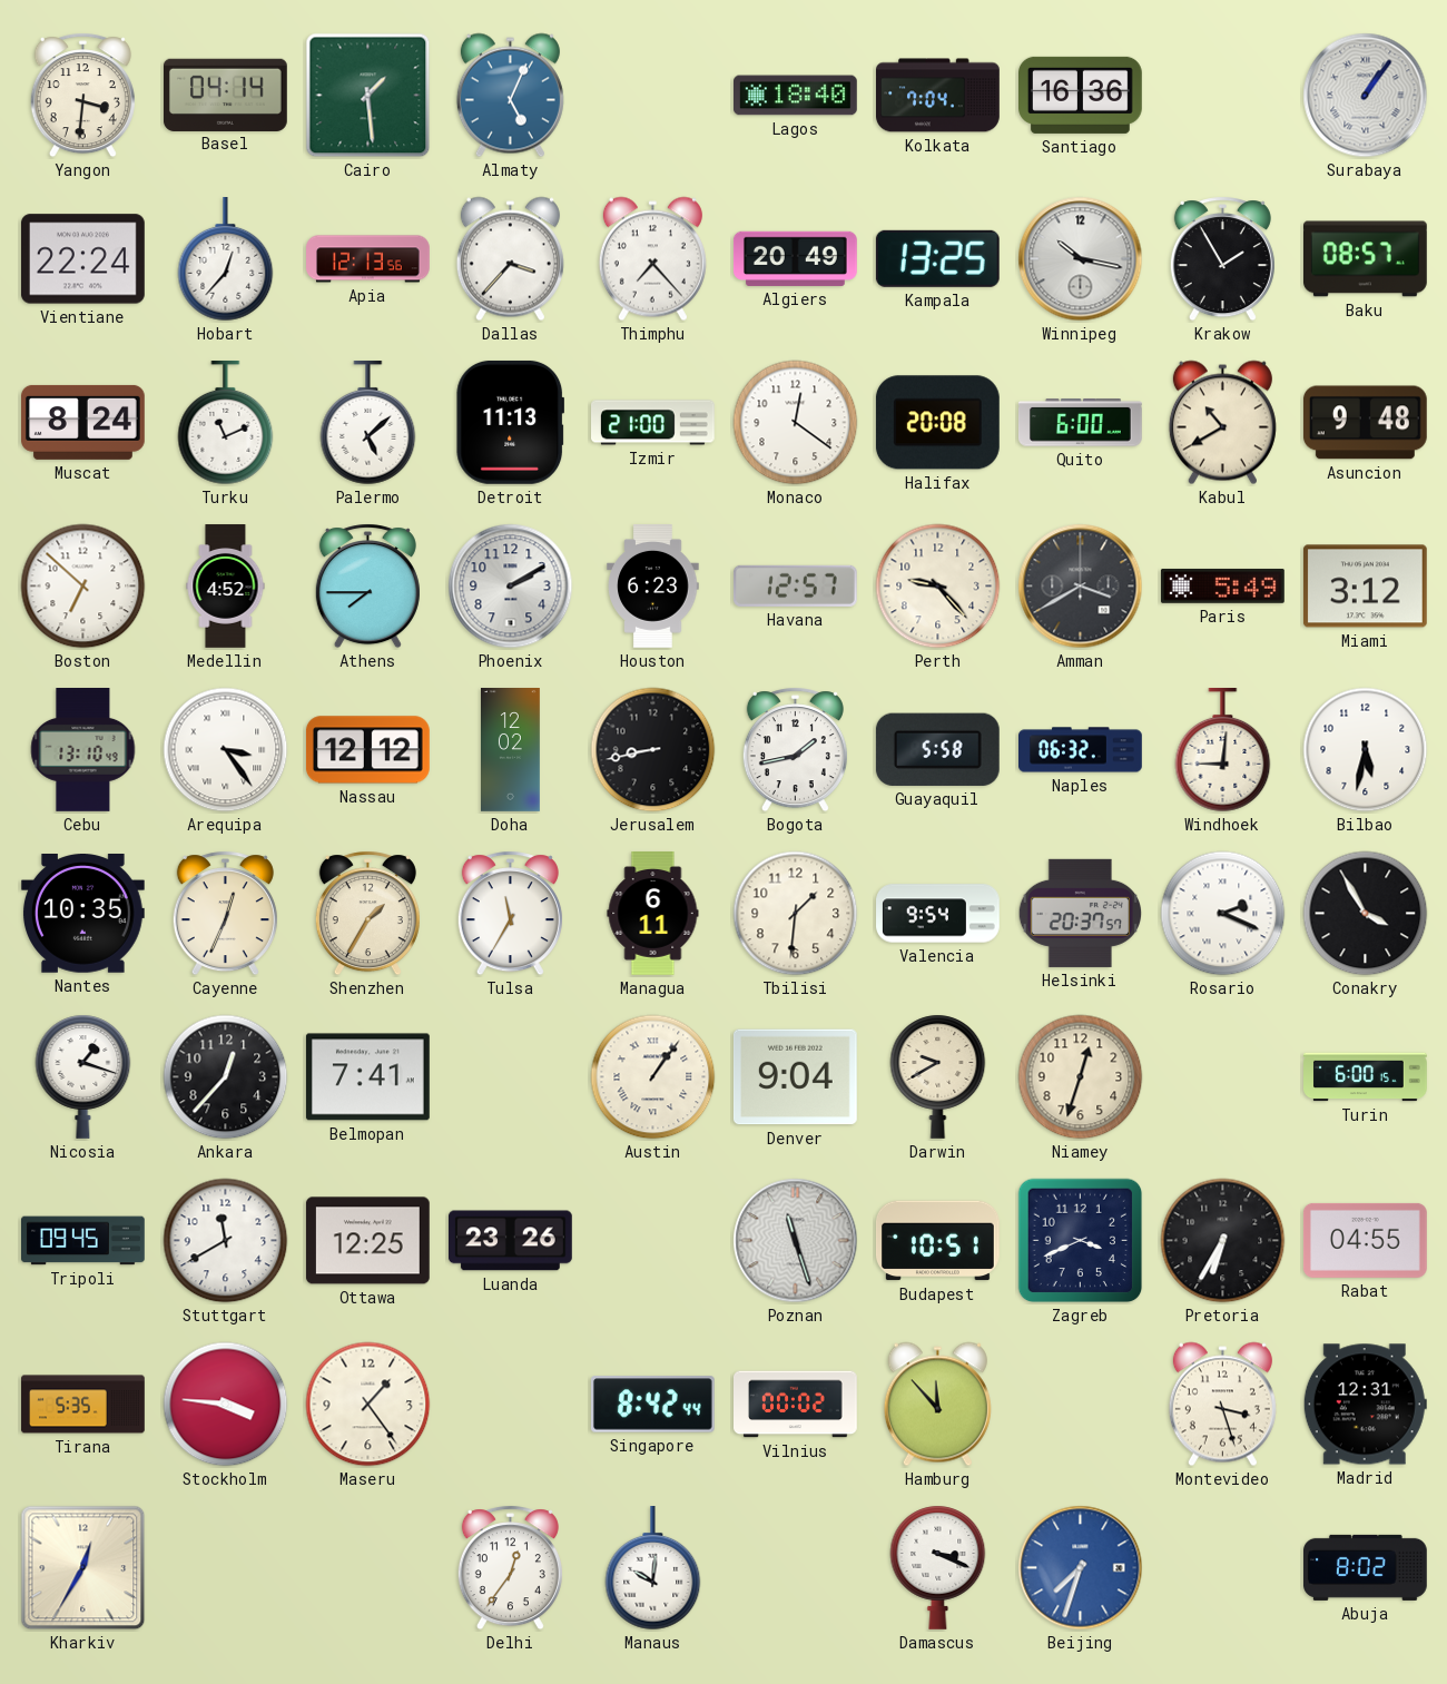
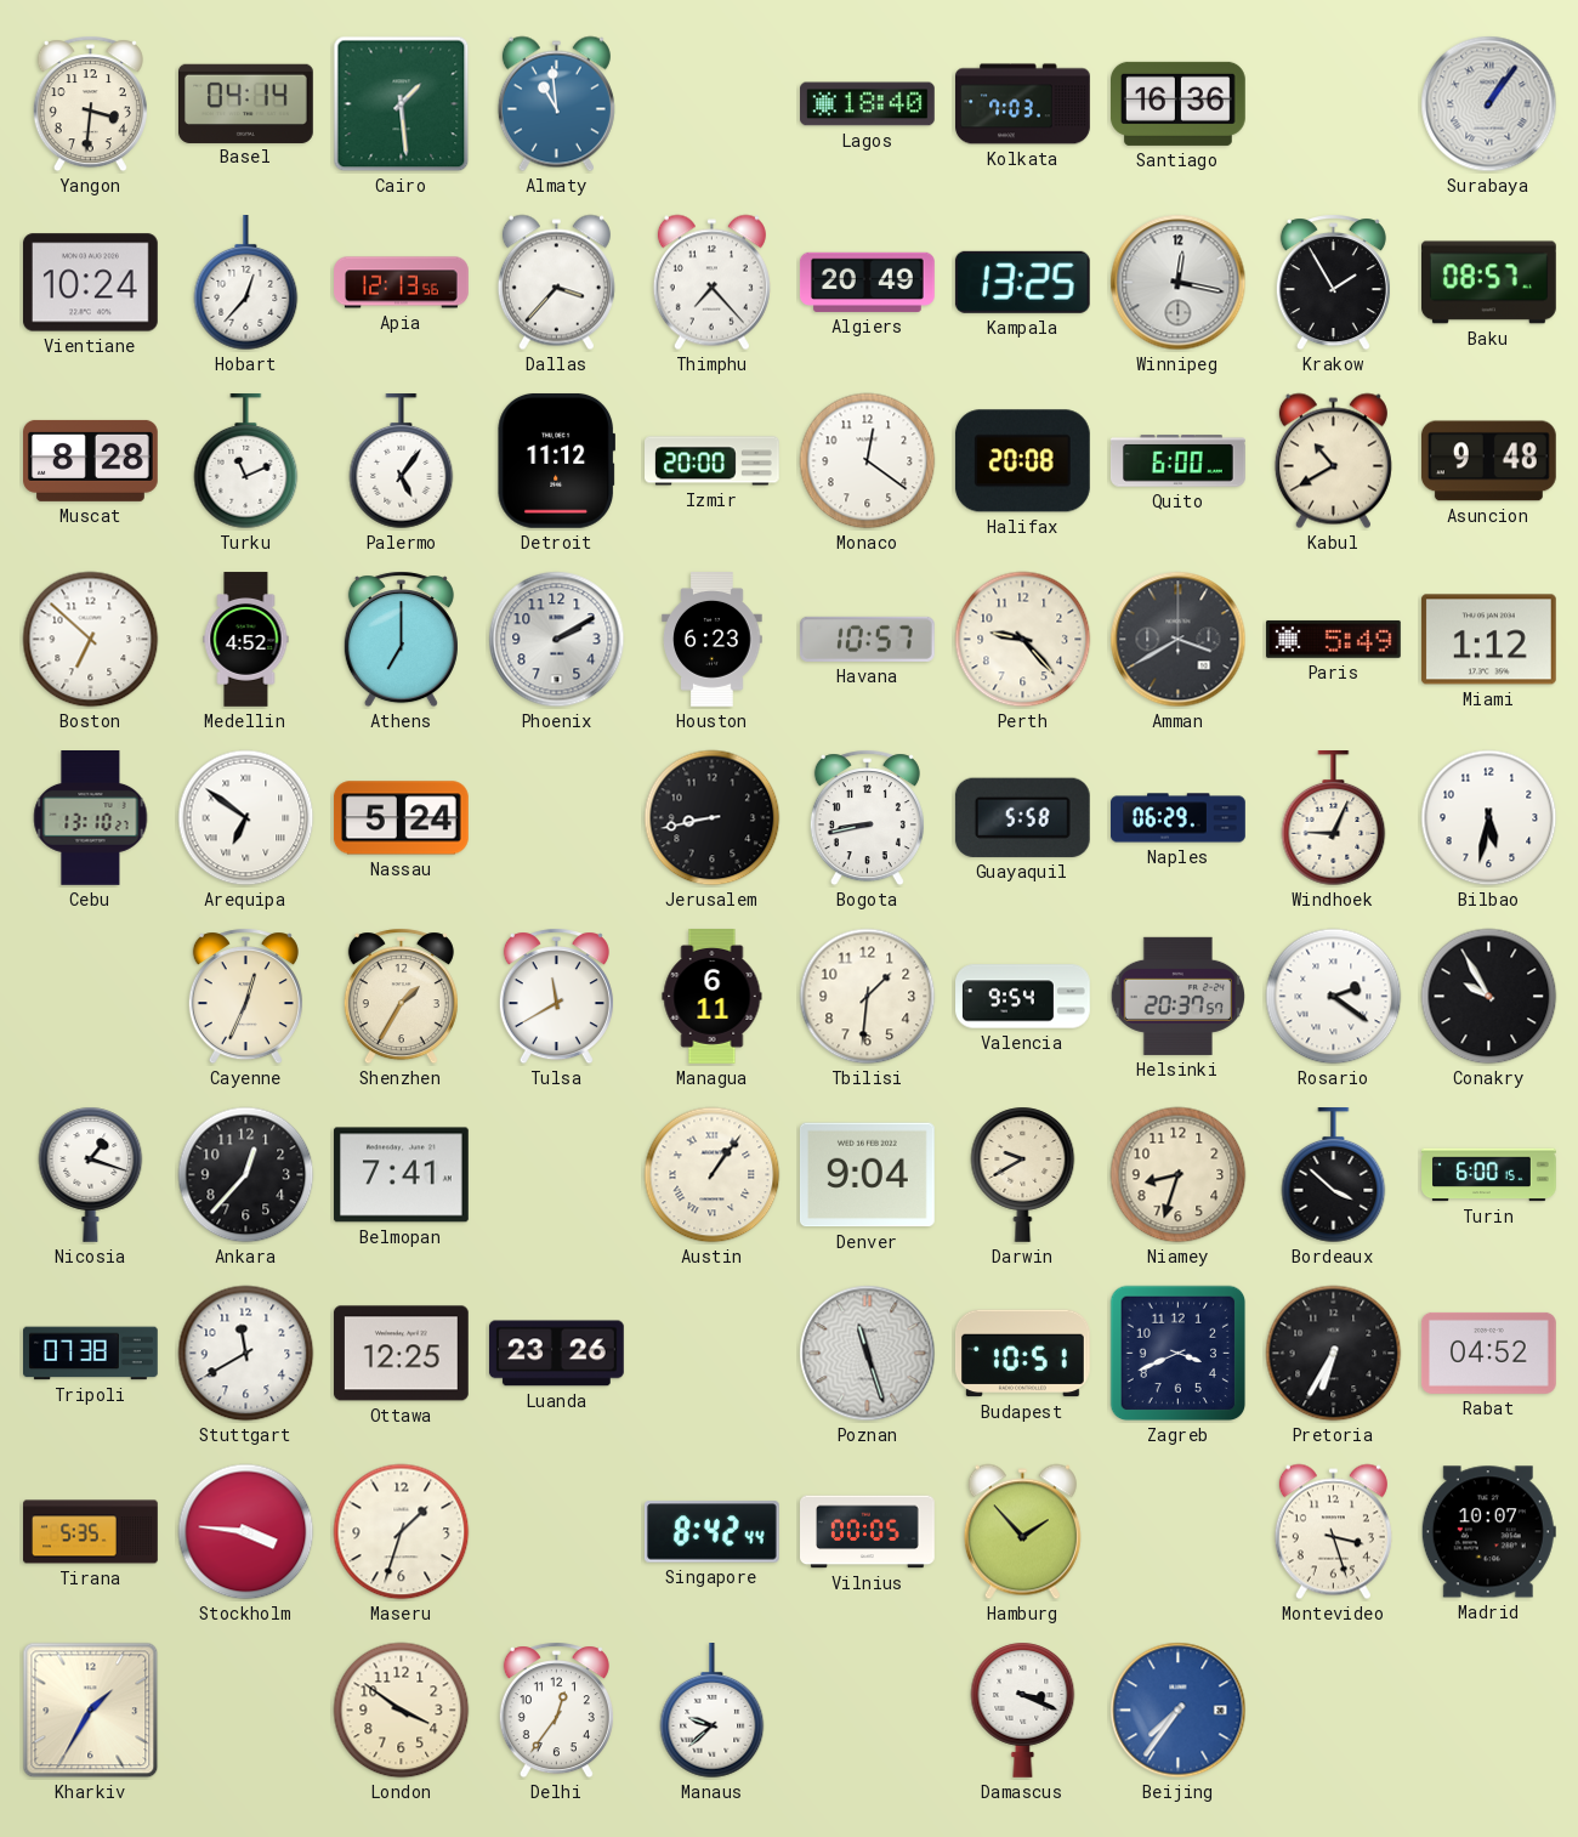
Almaty: 5:04 -> 10:59
Kolkata: 7:04 -> 7:03
Vientiane: 22:24 -> 10:24
Winnipeg: 10:17 -> 12:17
Muscat: 8:24 -> 8:28
Palermo: 5:08 -> 5:06
Detroit: 11:13 -> 11:12
Izmir: 21:00 -> 20:00
Athens: 7:45 -> 7:00
Havana: 12:57 -> 10:57
Miami: 3:12 -> 1:12
Cebu: 13:10:49 -> 13:10:27
Arequipa: 3:24 -> 6:51
Nassau: 12:12 -> 5:24
Doha: 12:02 -> none
Bogota: 1:43 -> 8:43
Naples: 06:32 -> 06:29
Windhoek: 9:01 -> 9:04
Nantes: 10:35 -> none
Tulsa: 11:35 -> 11:40
Rosario: 2:19 -> 2:21
Conakry: 3:55 -> 9:55
Niamey: 12:33 -> 8:33
Bordeaux: none -> 3:52
Tripoli: 09:45 -> 07:38
Rabat: 04:55 -> 04:52
Maseru: 1:24 -> 1:33
Vilnius: 00:02 -> 00:05
Hamburg: 11:53 -> 1:53
Madrid: 12:31 -> 10:07
Kharkiv: 12:35 -> 1:35
London: none -> 3:51
Manaus: 10:01 -> 9:38
Beijing: 7:33 -> 7:36
Abuja: 8:02 -> none
